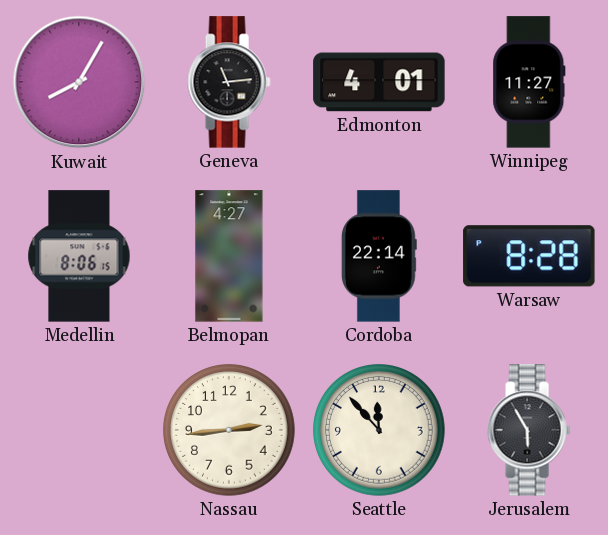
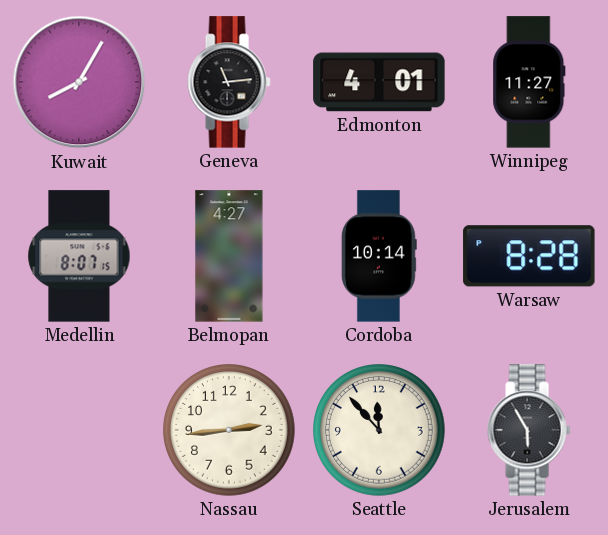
Medellin: 8:06 -> 8:07
Cordoba: 22:14 -> 10:14
